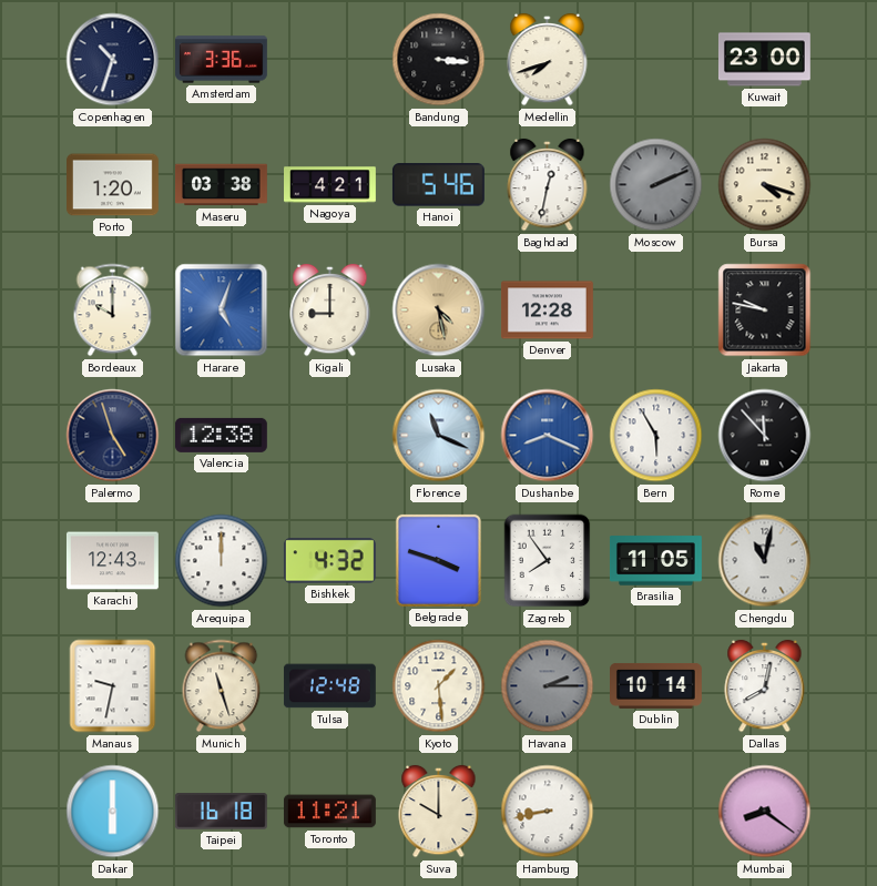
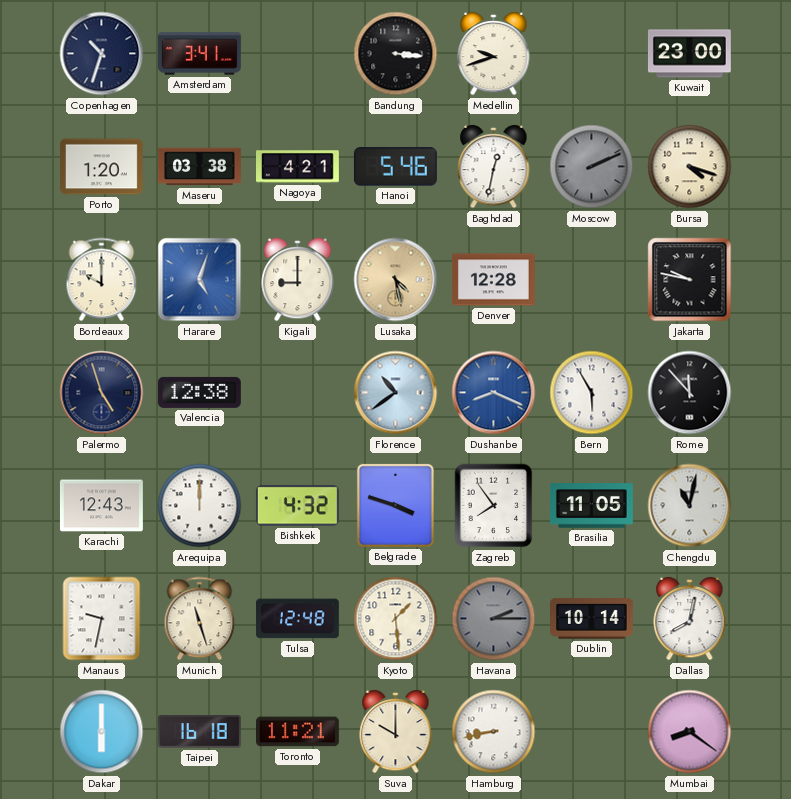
Amsterdam: 3:36 -> 3:41
Medellin: 7:42 -> 9:42
Florence: 11:19 -> 10:39
